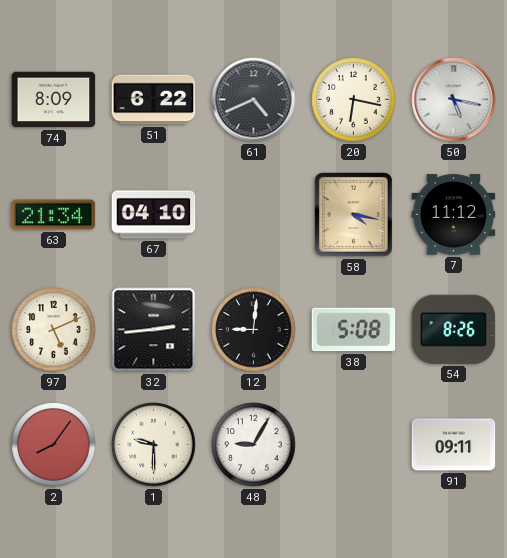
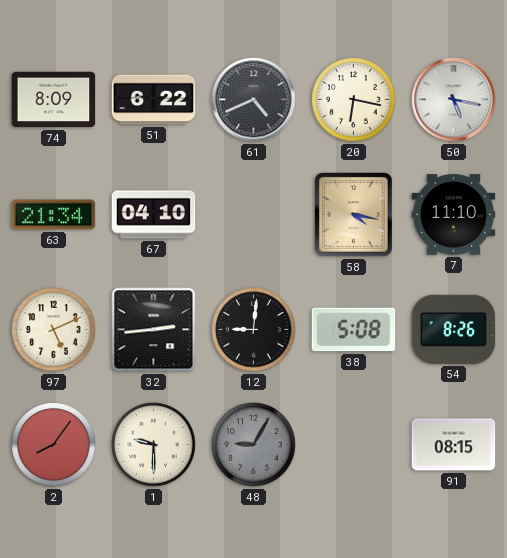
7: 11:12 -> 11:10
48 dial: white -> grey
91: 09:11 -> 08:15
